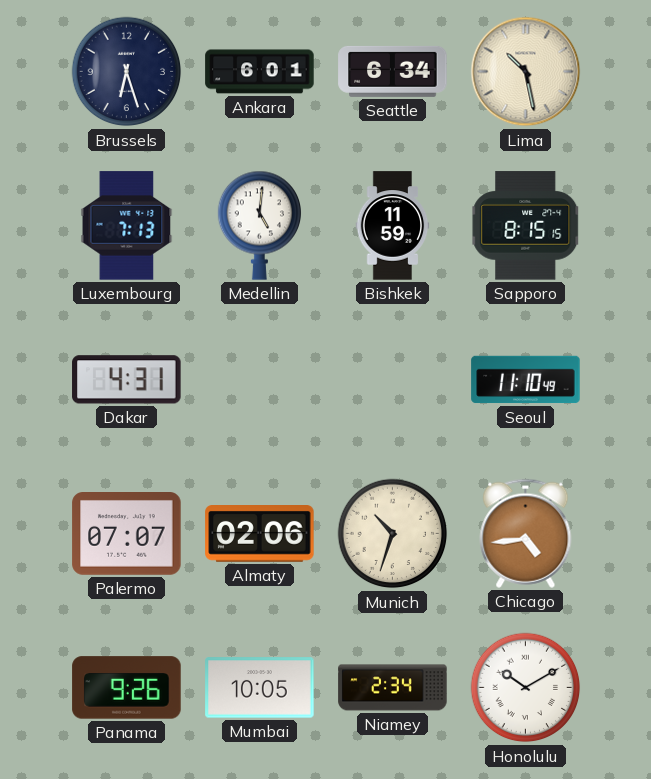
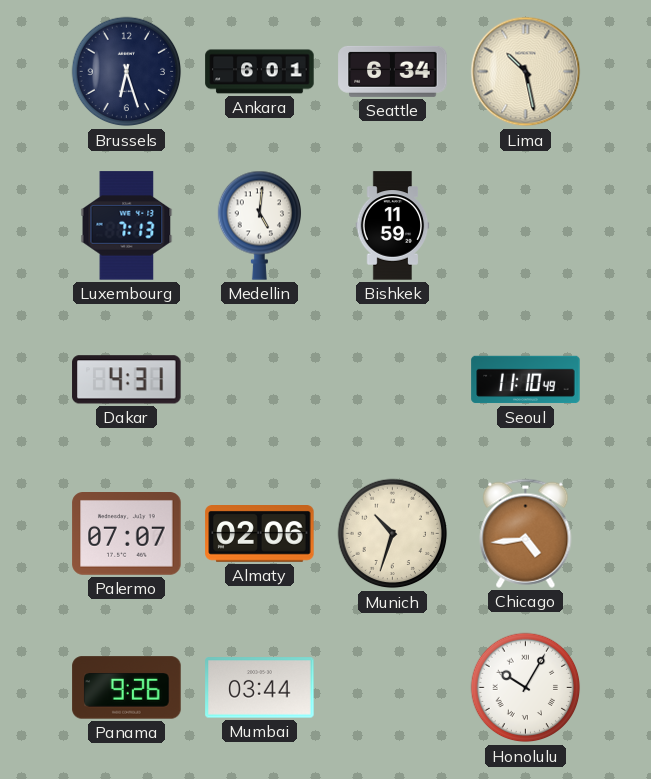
Sapporo: 8:15 -> none
Mumbai: 10:05 -> 03:44
Niamey: 2:34 -> none
Honolulu: 10:10 -> 10:05
